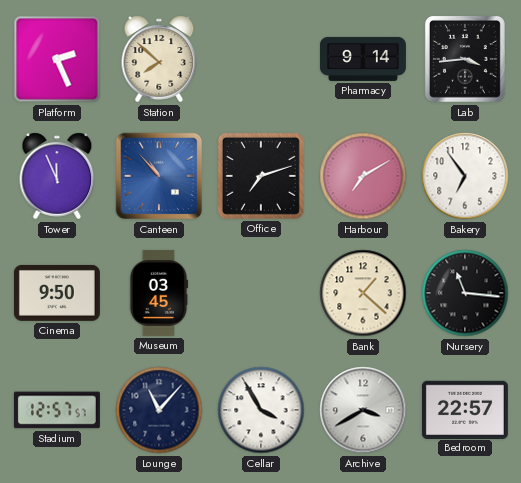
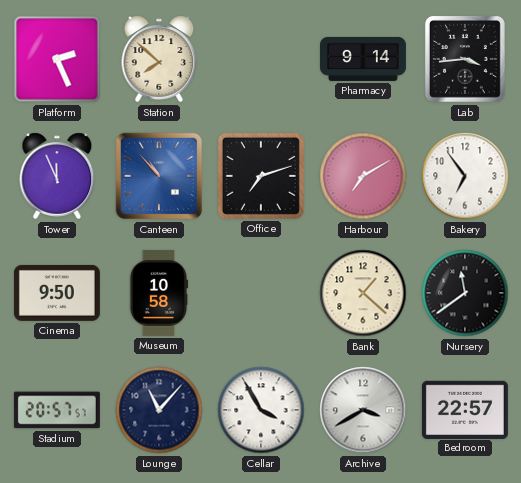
Museum: 03:45 -> 10:58
Nursery: 11:16 -> 11:39
Stadium: 12:57 -> 20:57
